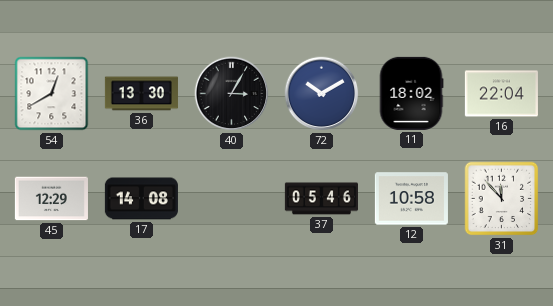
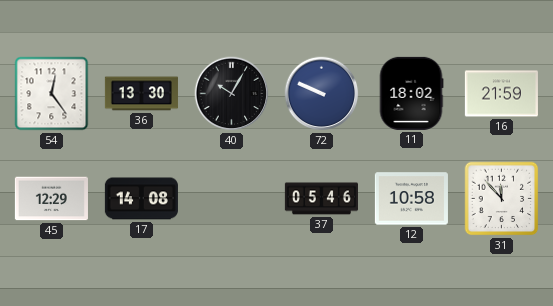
54: 12:40 -> 12:24
40: 3:05 -> 10:05
72: 10:10 -> 9:49
16: 22:04 -> 21:59
